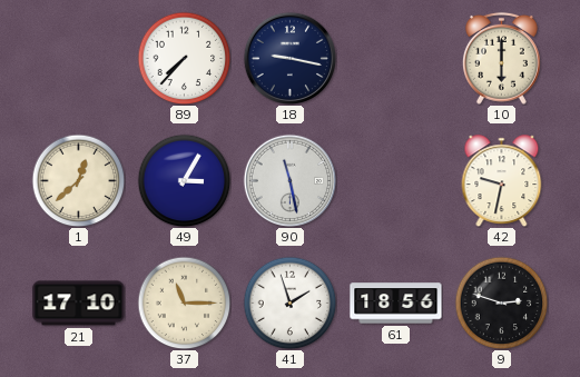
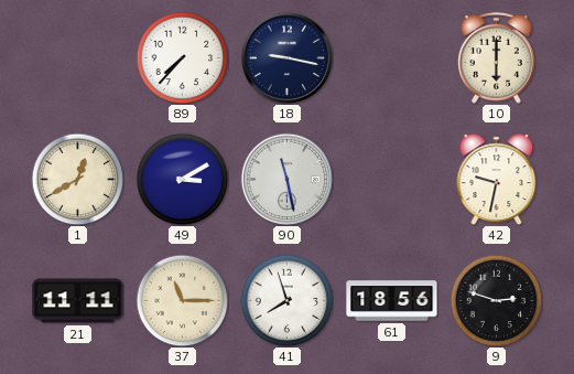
1: 12:38 -> 12:40
49: 3:05 -> 3:10
21: 17:10 -> 11:11
41: 1:57 -> 7:57
